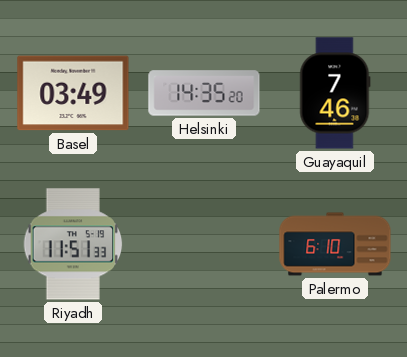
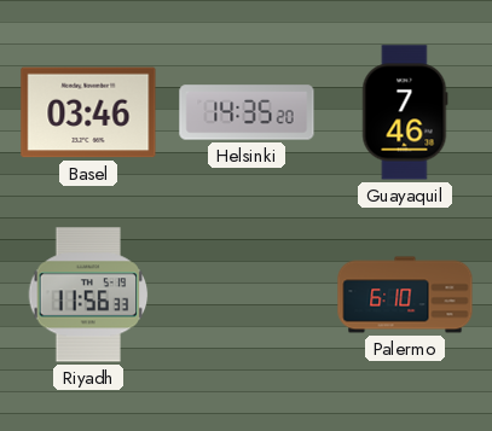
Basel: 03:49 -> 03:46
Riyadh: 11:51 -> 11:56
